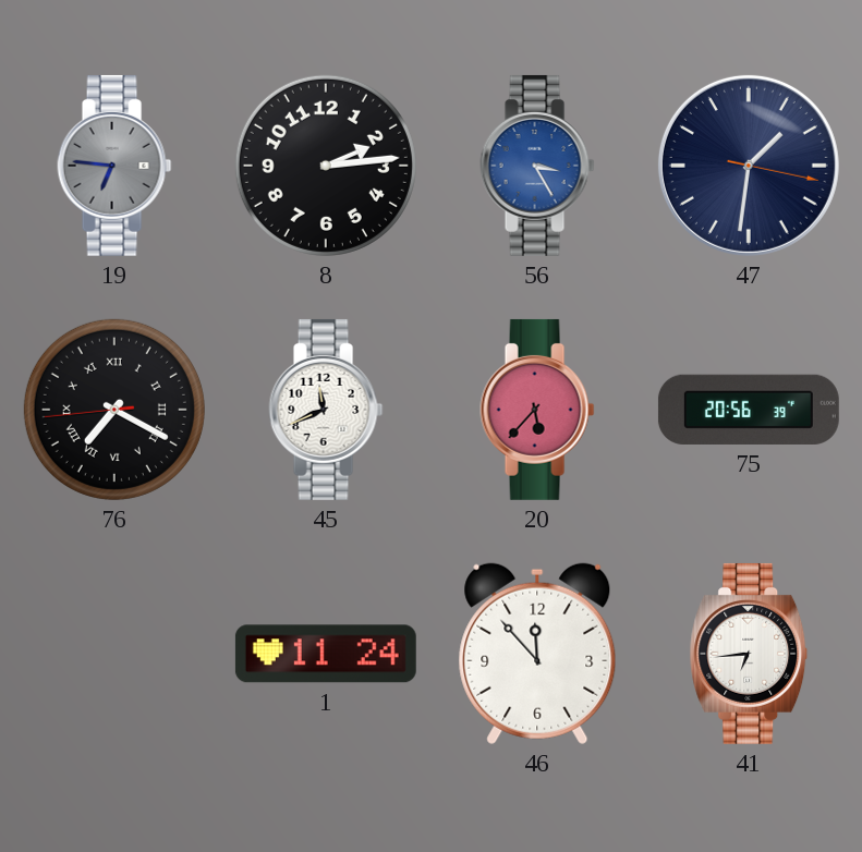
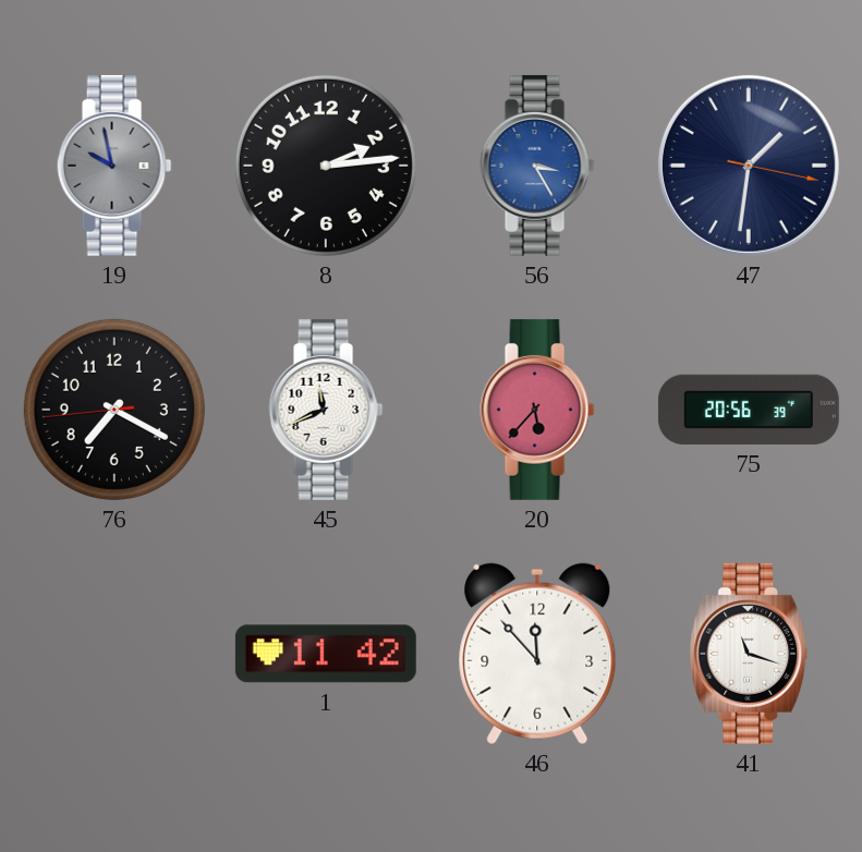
19: 6:46 -> 9:58
76 numerals: Roman -> Arabic
1: 11:24 -> 11:42
41: 6:44 -> 11:18
